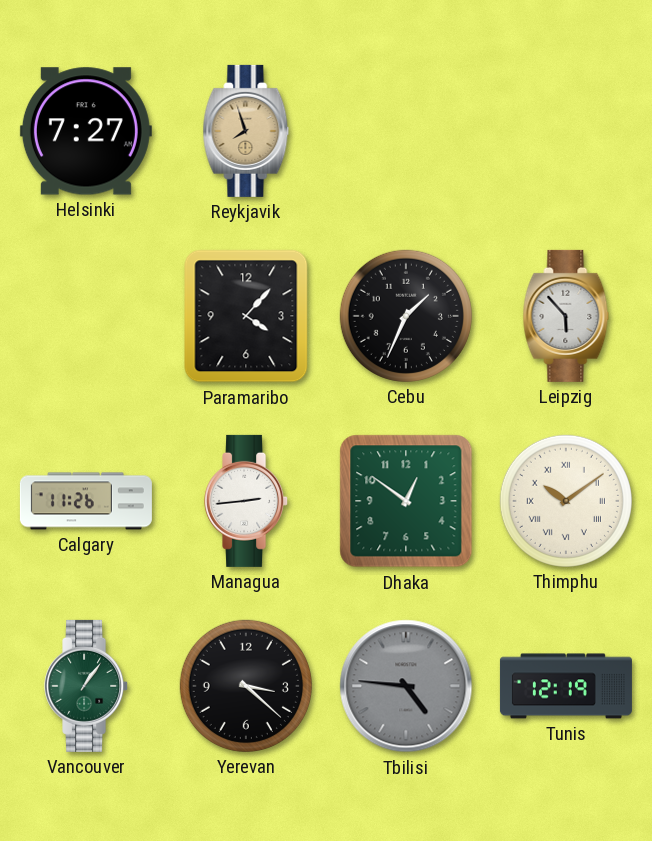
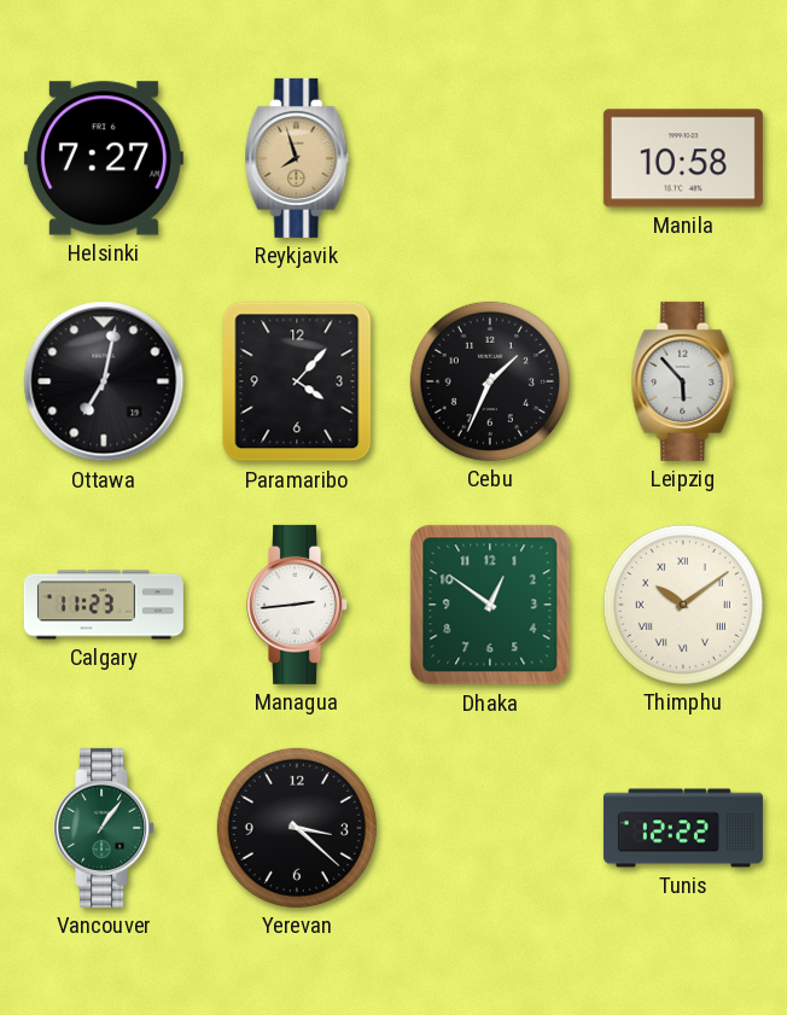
Manila: none -> 10:58
Ottawa: none -> 7:02
Calgary: 11:26 -> 11:23
Tbilisi: 4:46 -> none
Tunis: 12:19 -> 12:22
